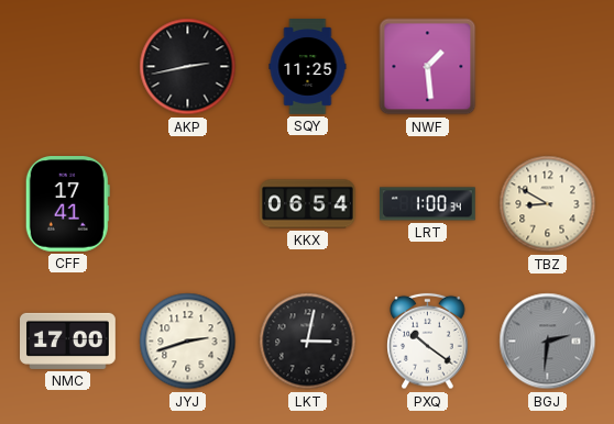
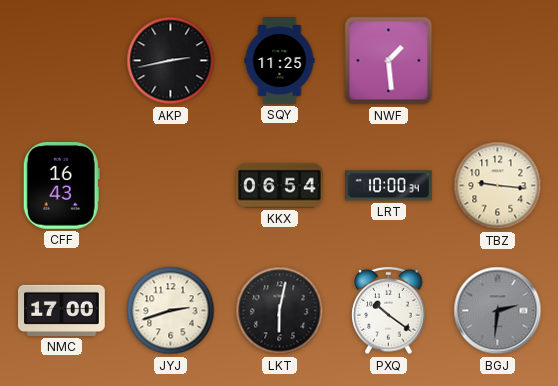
CFF: 17:41 -> 16:43
LRT: 1:00 -> 10:00
TBZ: 8:50 -> 9:16
LKT: 3:02 -> 6:02
